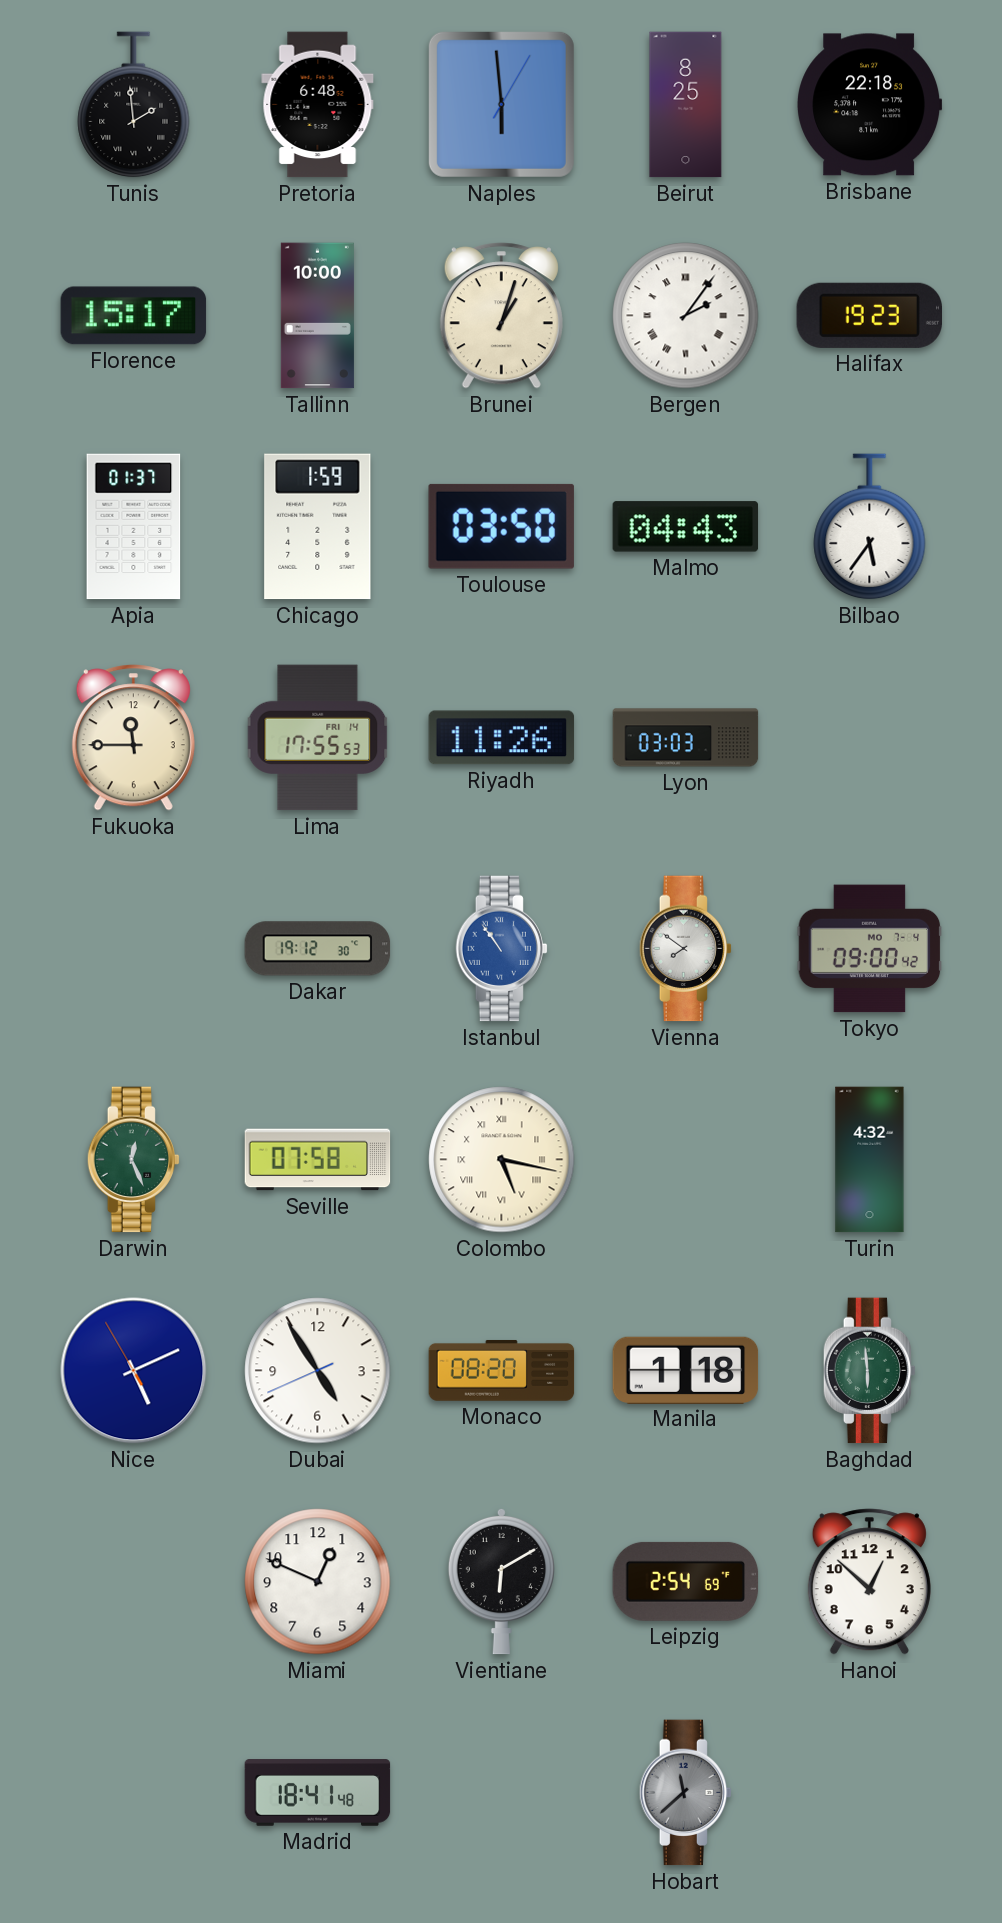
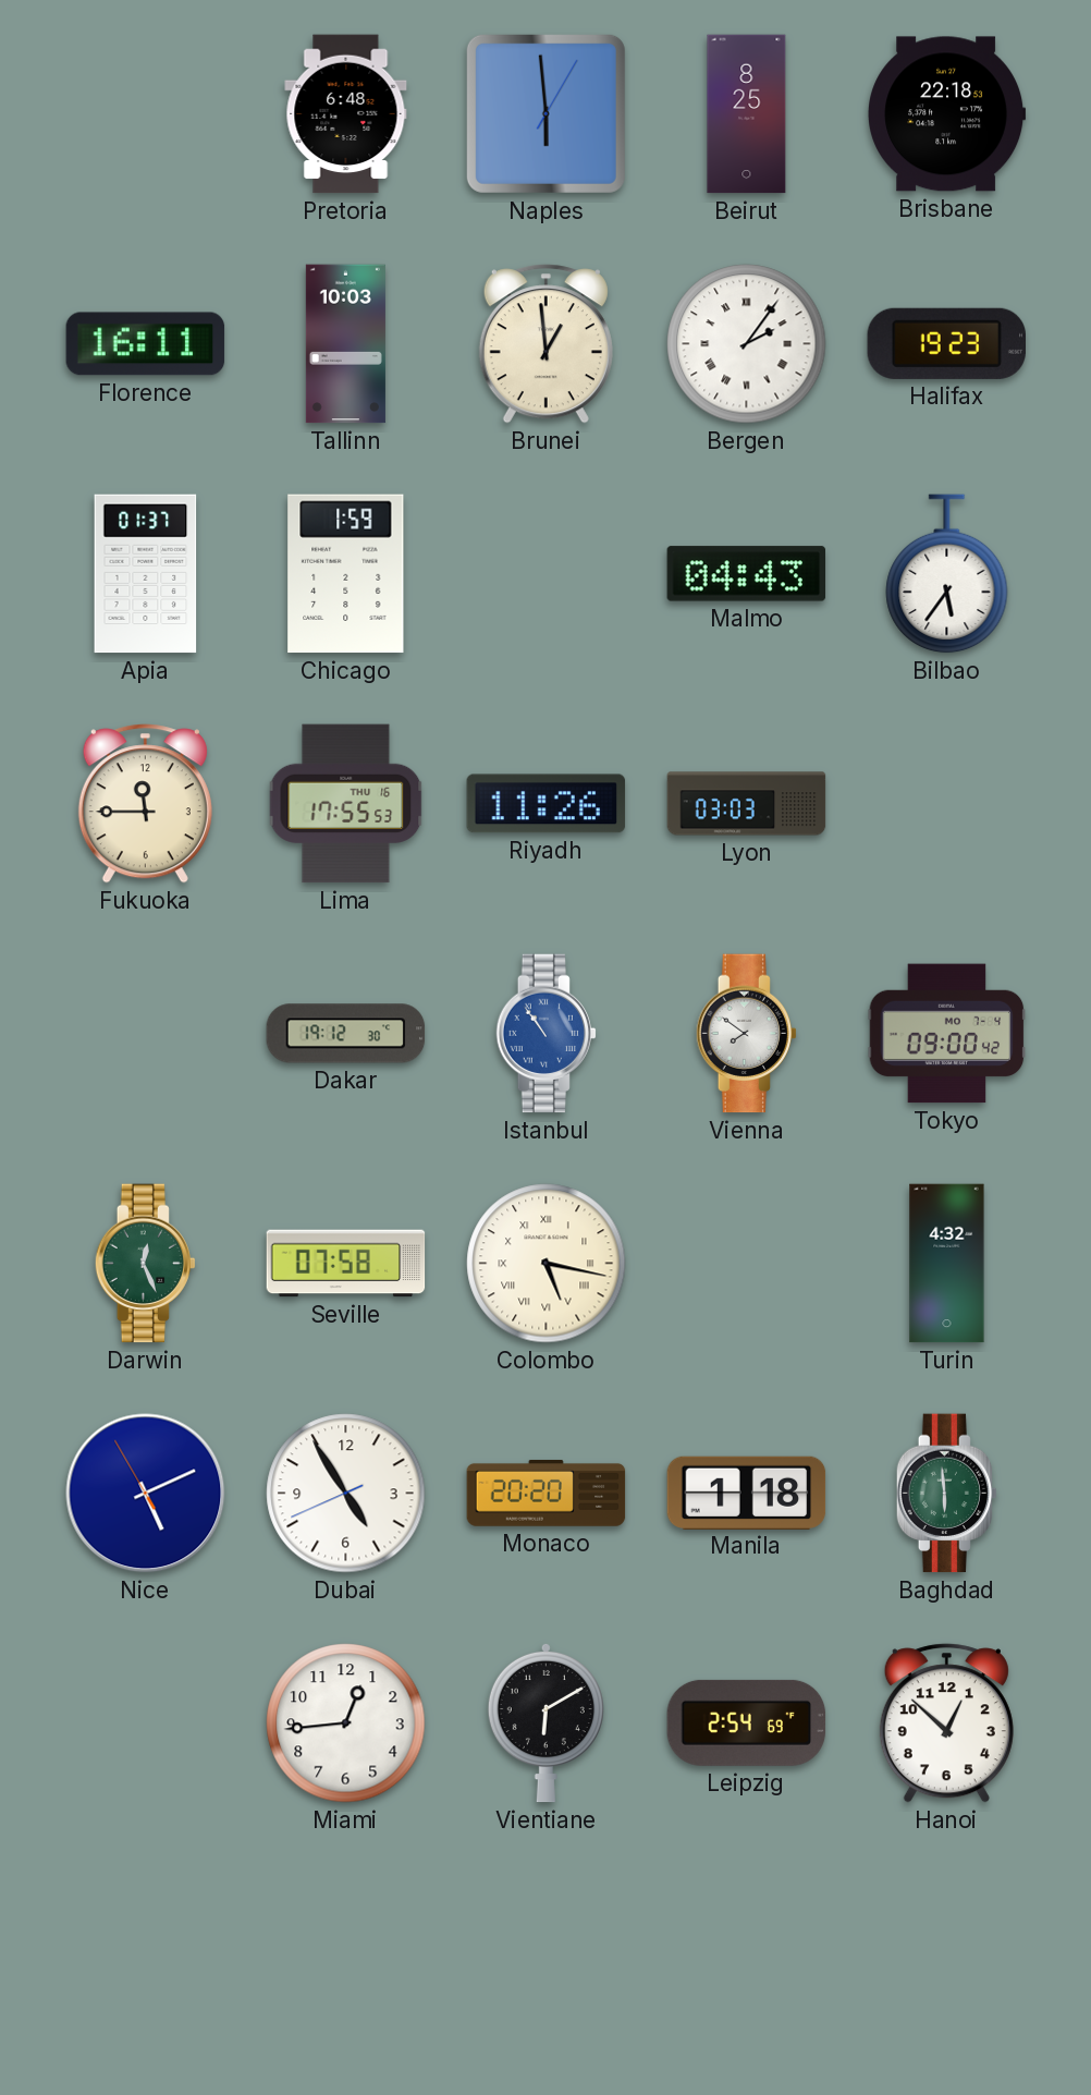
Tunis: 1:59 -> none
Florence: 15:17 -> 16:11
Tallinn: 10:00 -> 10:03
Brunei: 1:03 -> 12:59
Toulouse: 03:50 -> none
Lima date: FRI 14 -> THU 16
Monaco: 08:20 -> 20:20
Miami: 12:49 -> 12:44
Madrid: 18:41 -> none
Hobart: 11:38 -> none
